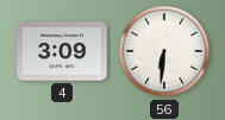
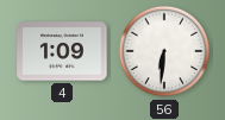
4: 3:09 -> 1:09
